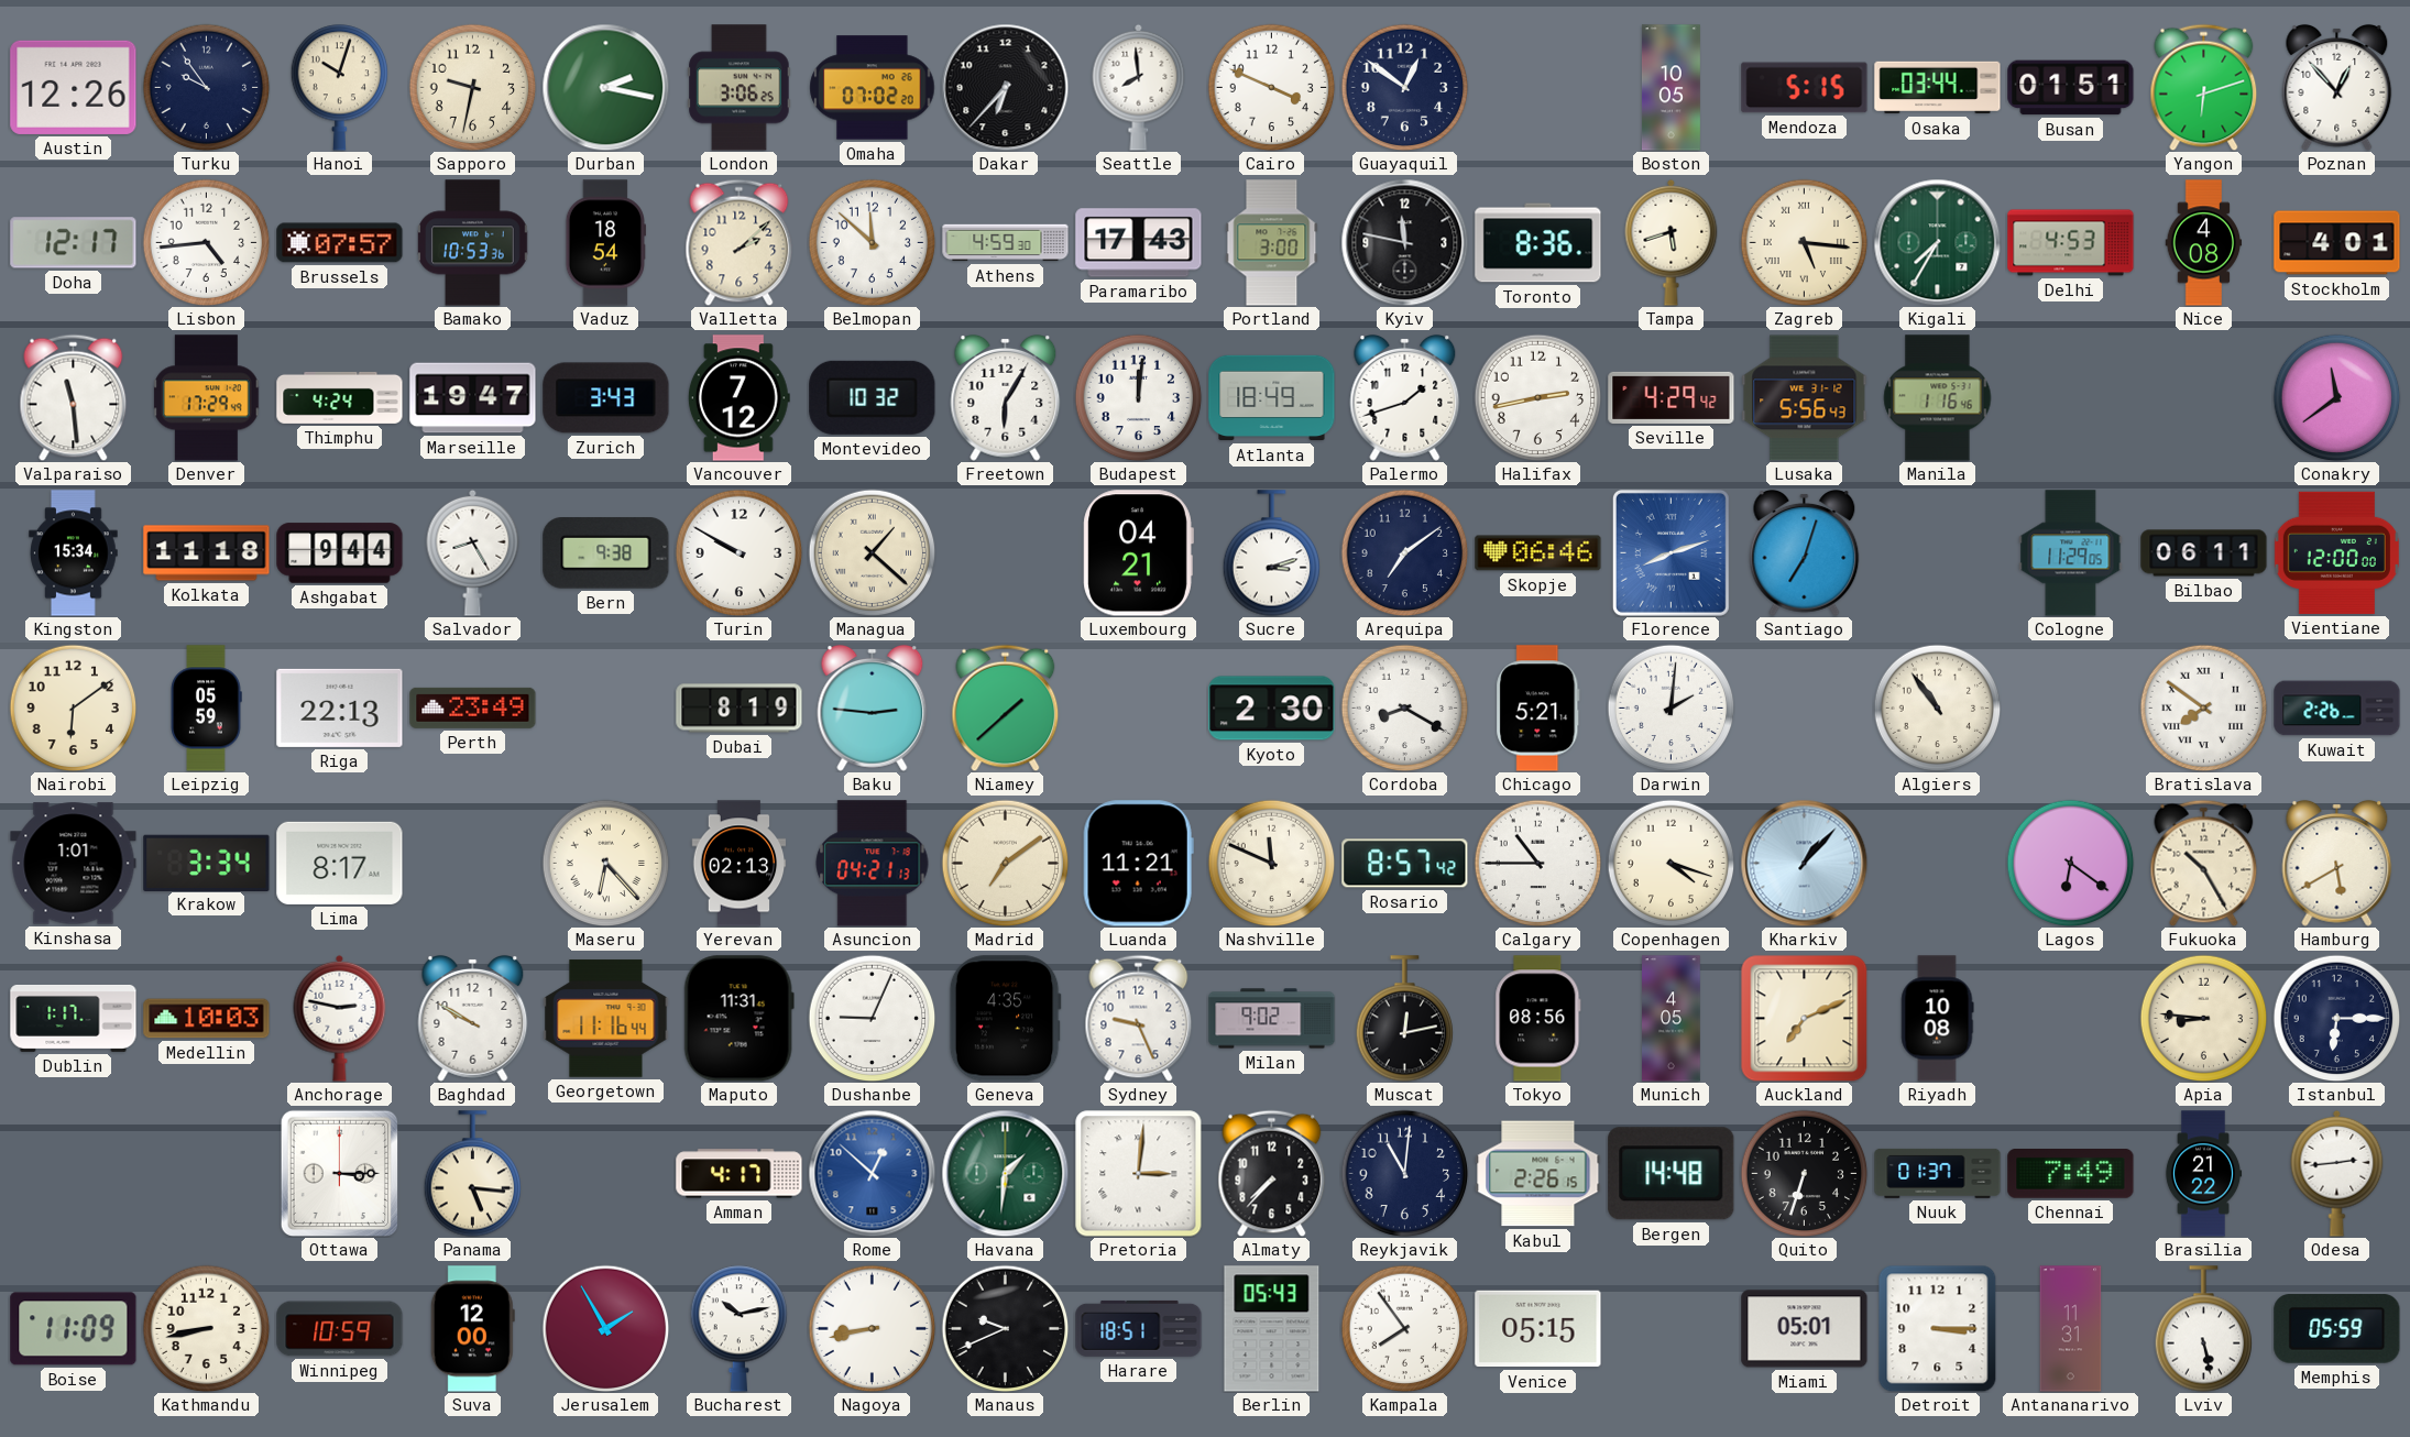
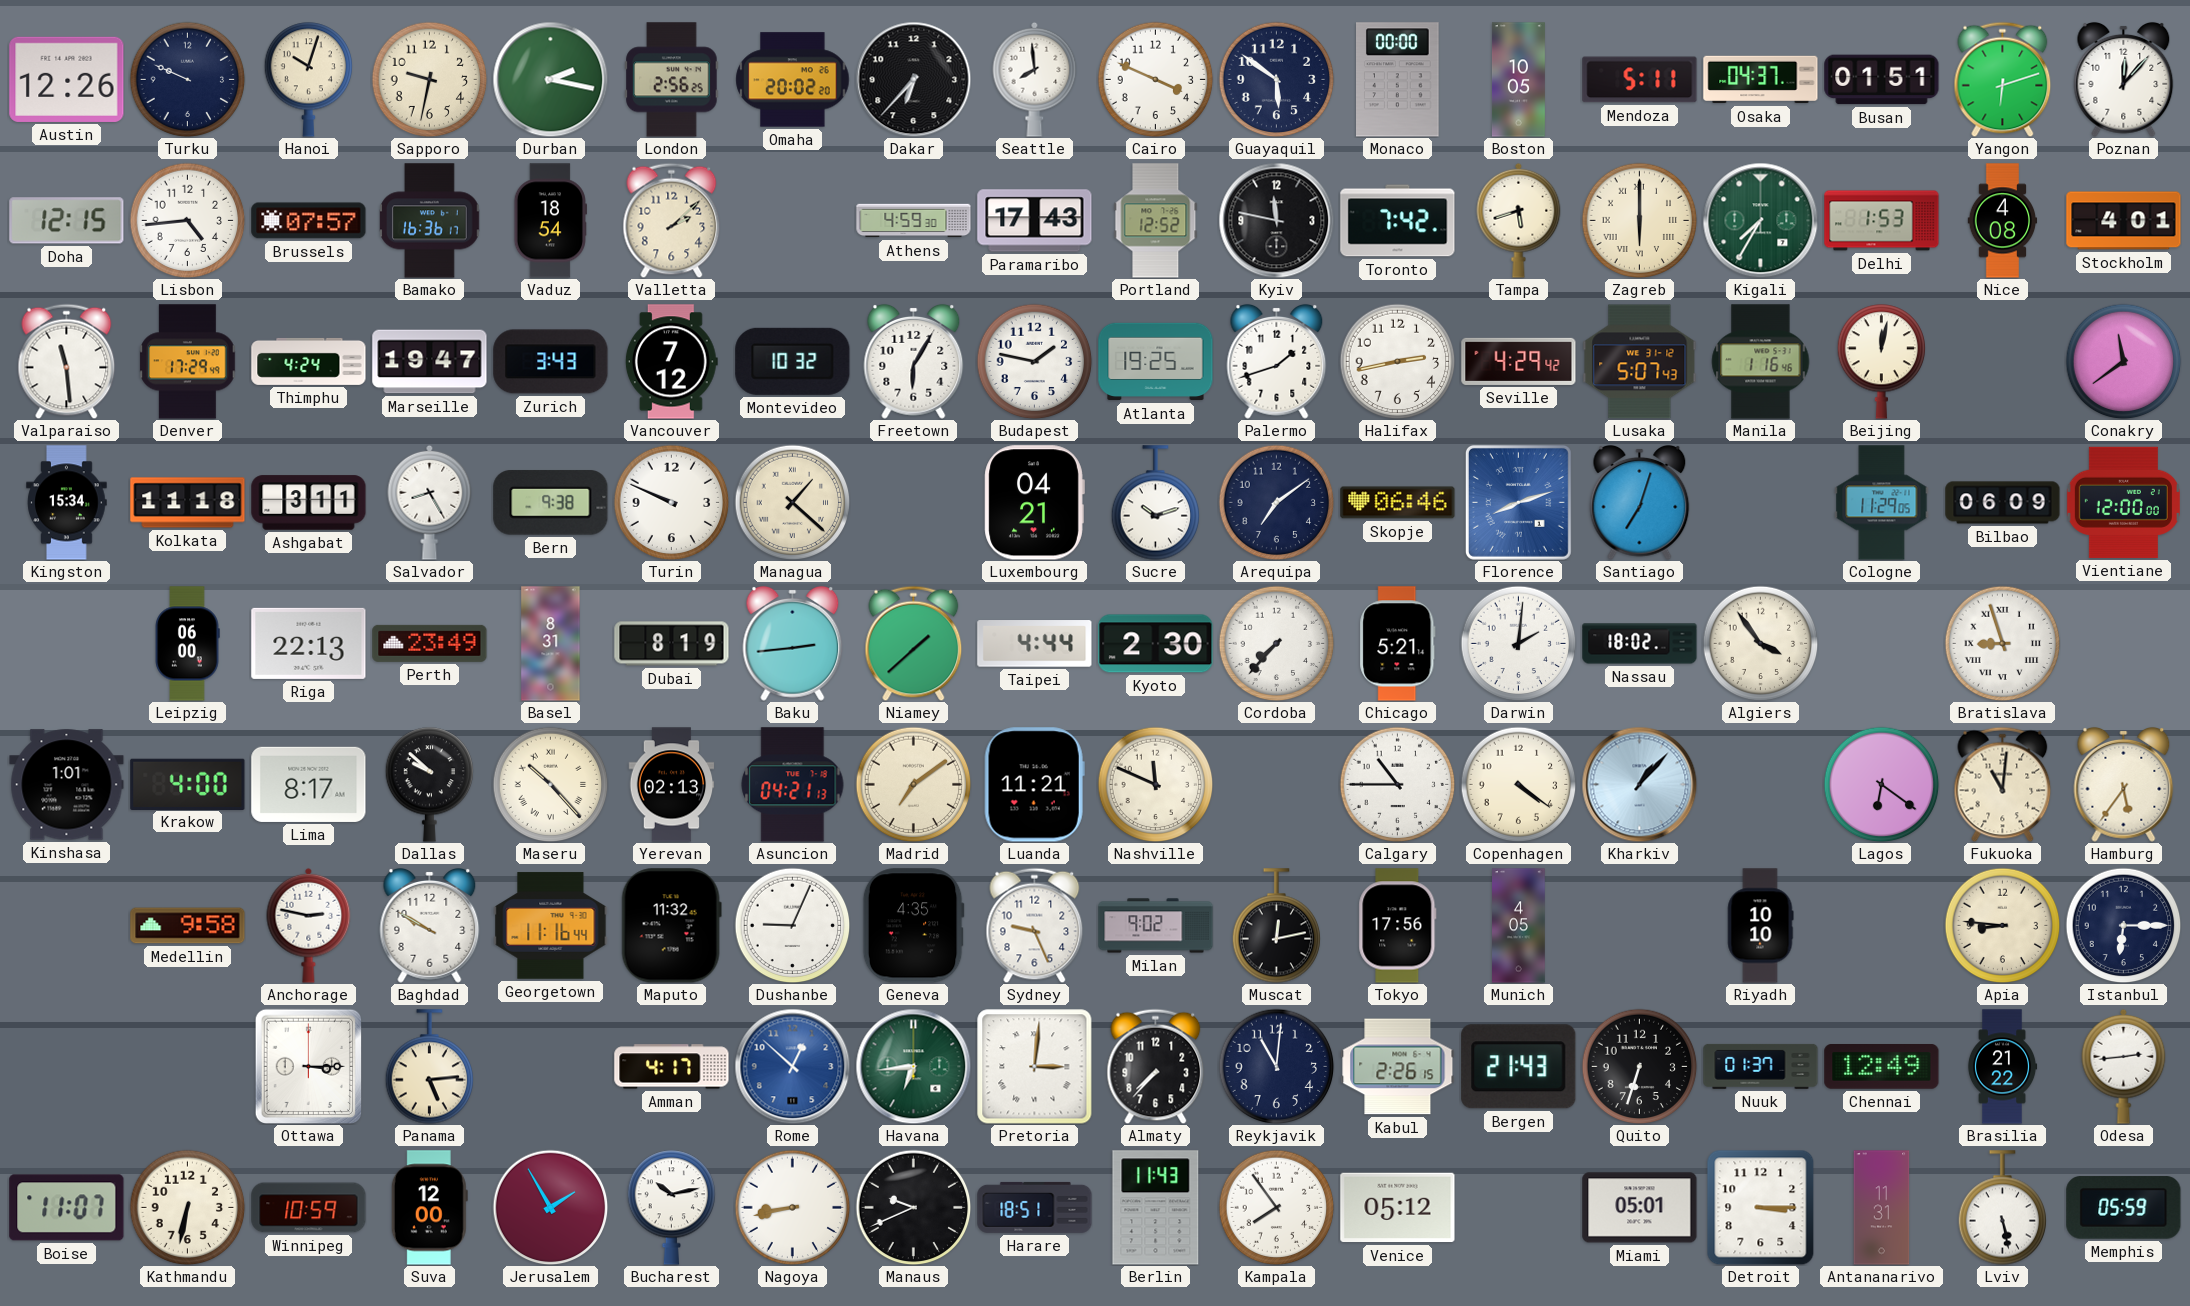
Turku: 9:54 -> 9:49
London: 3:06 -> 2:56
Omaha: 07:02 -> 20:02
Guayaquil: 12:51 -> 5:51
Monaco: none -> 00:00
Mendoza: 5:15 -> 5:11
Osaka: 03:44 -> 04:37
Poznan: 12:53 -> 12:07
Doha: 12:17 -> 12:15
Bamako: 10:53 -> 16:36
Belmopan: 11:52 -> none
Portland: 3:00 -> 12:52
Toronto: 8:36 -> 7:42
Zagreb: 5:16 -> 6:00
Delhi: 4:53 -> 1:53
Budapest: 12:01 -> 1:47
Atlanta: 18:49 -> 19:25
Lusaka: 5:56 -> 5:07
Beijing: none -> 12:02
Ashgabat: 9:44 -> 3:11
Turin: 9:50 -> 9:49
Sucre: 3:12 -> 10:12
Bilbao: 06:11 -> 06:09
Nairobi: 6:09 -> none
Leipzig: 05:59 -> 06:00
Basel: none -> 8:31
Baku: 2:46 -> 2:44
Taipei: none -> 4:44
Cordoba: 8:20 -> 7:37
Nassau: none -> 18:02
Algiers: 10:54 -> 3:54
Bratislava: 7:51 -> 8:57
Kuwait: 2:26 -> none
Krakow: 3:34 -> 4:00
Dallas: none -> 9:52
Maseru: 6:23 -> 10:23
Rosario: 8:57 -> none
Copenhagen: 4:18 -> 4:21
Fukuoka: 10:25 -> 11:01
Hamburg: 5:40 -> 5:36
Dublin: 1:17 -> none
Medellin: 10:03 -> 9:58
Maputo: 11:31 -> 11:32
Tokyo: 08:56 -> 17:56
Auckland: 7:11 -> none
Riyadh: 10:08 -> 10:10
Panama: 5:16 -> 5:14
Havana: 1:31 -> 6:44
Bergen: 14:48 -> 21:43
Chennai: 7:49 -> 12:49
Boise: 11:09 -> 11:07
Kathmandu: 8:43 -> 6:32
Berlin: 05:43 -> 11:43
Venice: 05:15 -> 05:12
